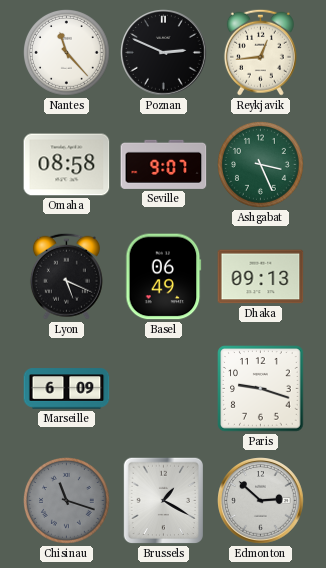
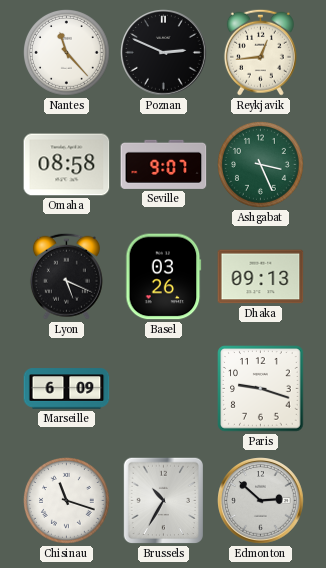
Basel: 06:49 -> 03:26
Chisinau dial: grey -> white
Brussels: 1:20 -> 10:35
